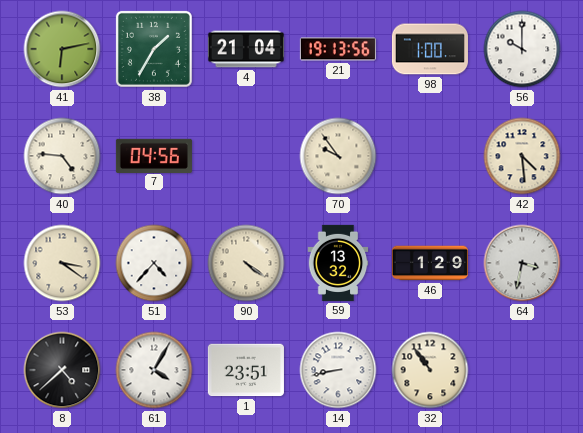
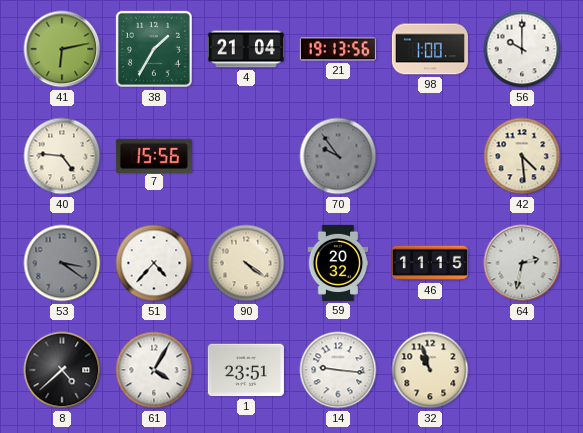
7: 04:56 -> 15:56
70 dial: cream -> grey
53 dial: cream -> grey
59: 13:32 -> 20:32
46: 1:29 -> 11:15
64: 3:32 -> 2:32
14: 8:43 -> 9:16
32: 10:54 -> 10:57
